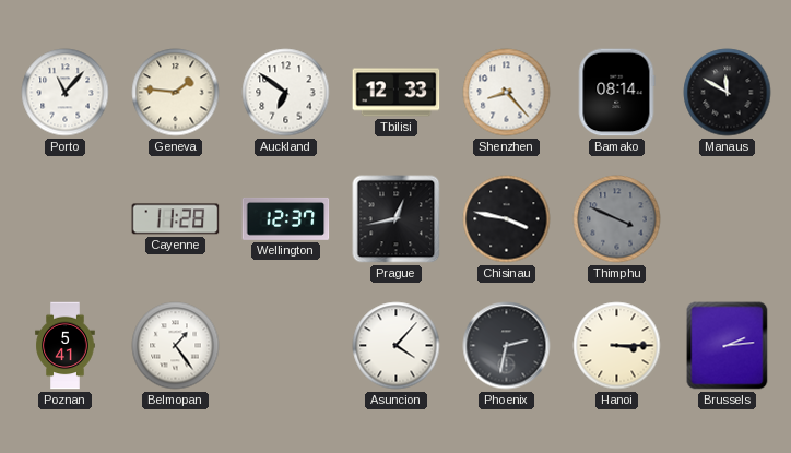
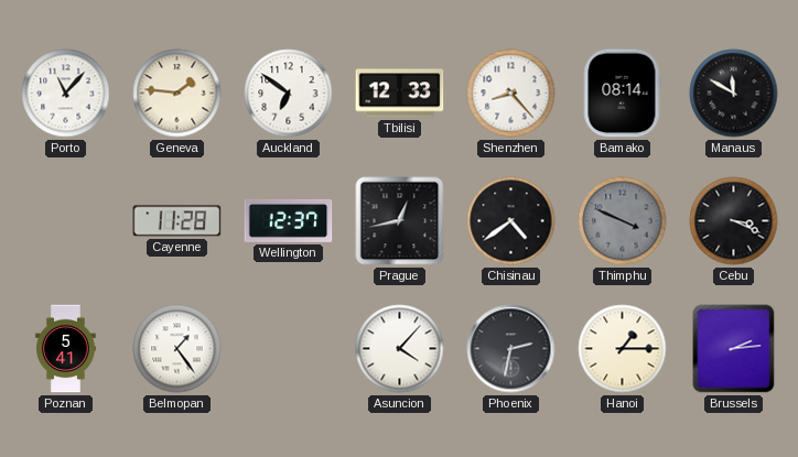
Chisinau: 3:47 -> 4:39
Cebu: none -> 3:19
Hanoi: 3:15 -> 1:15
